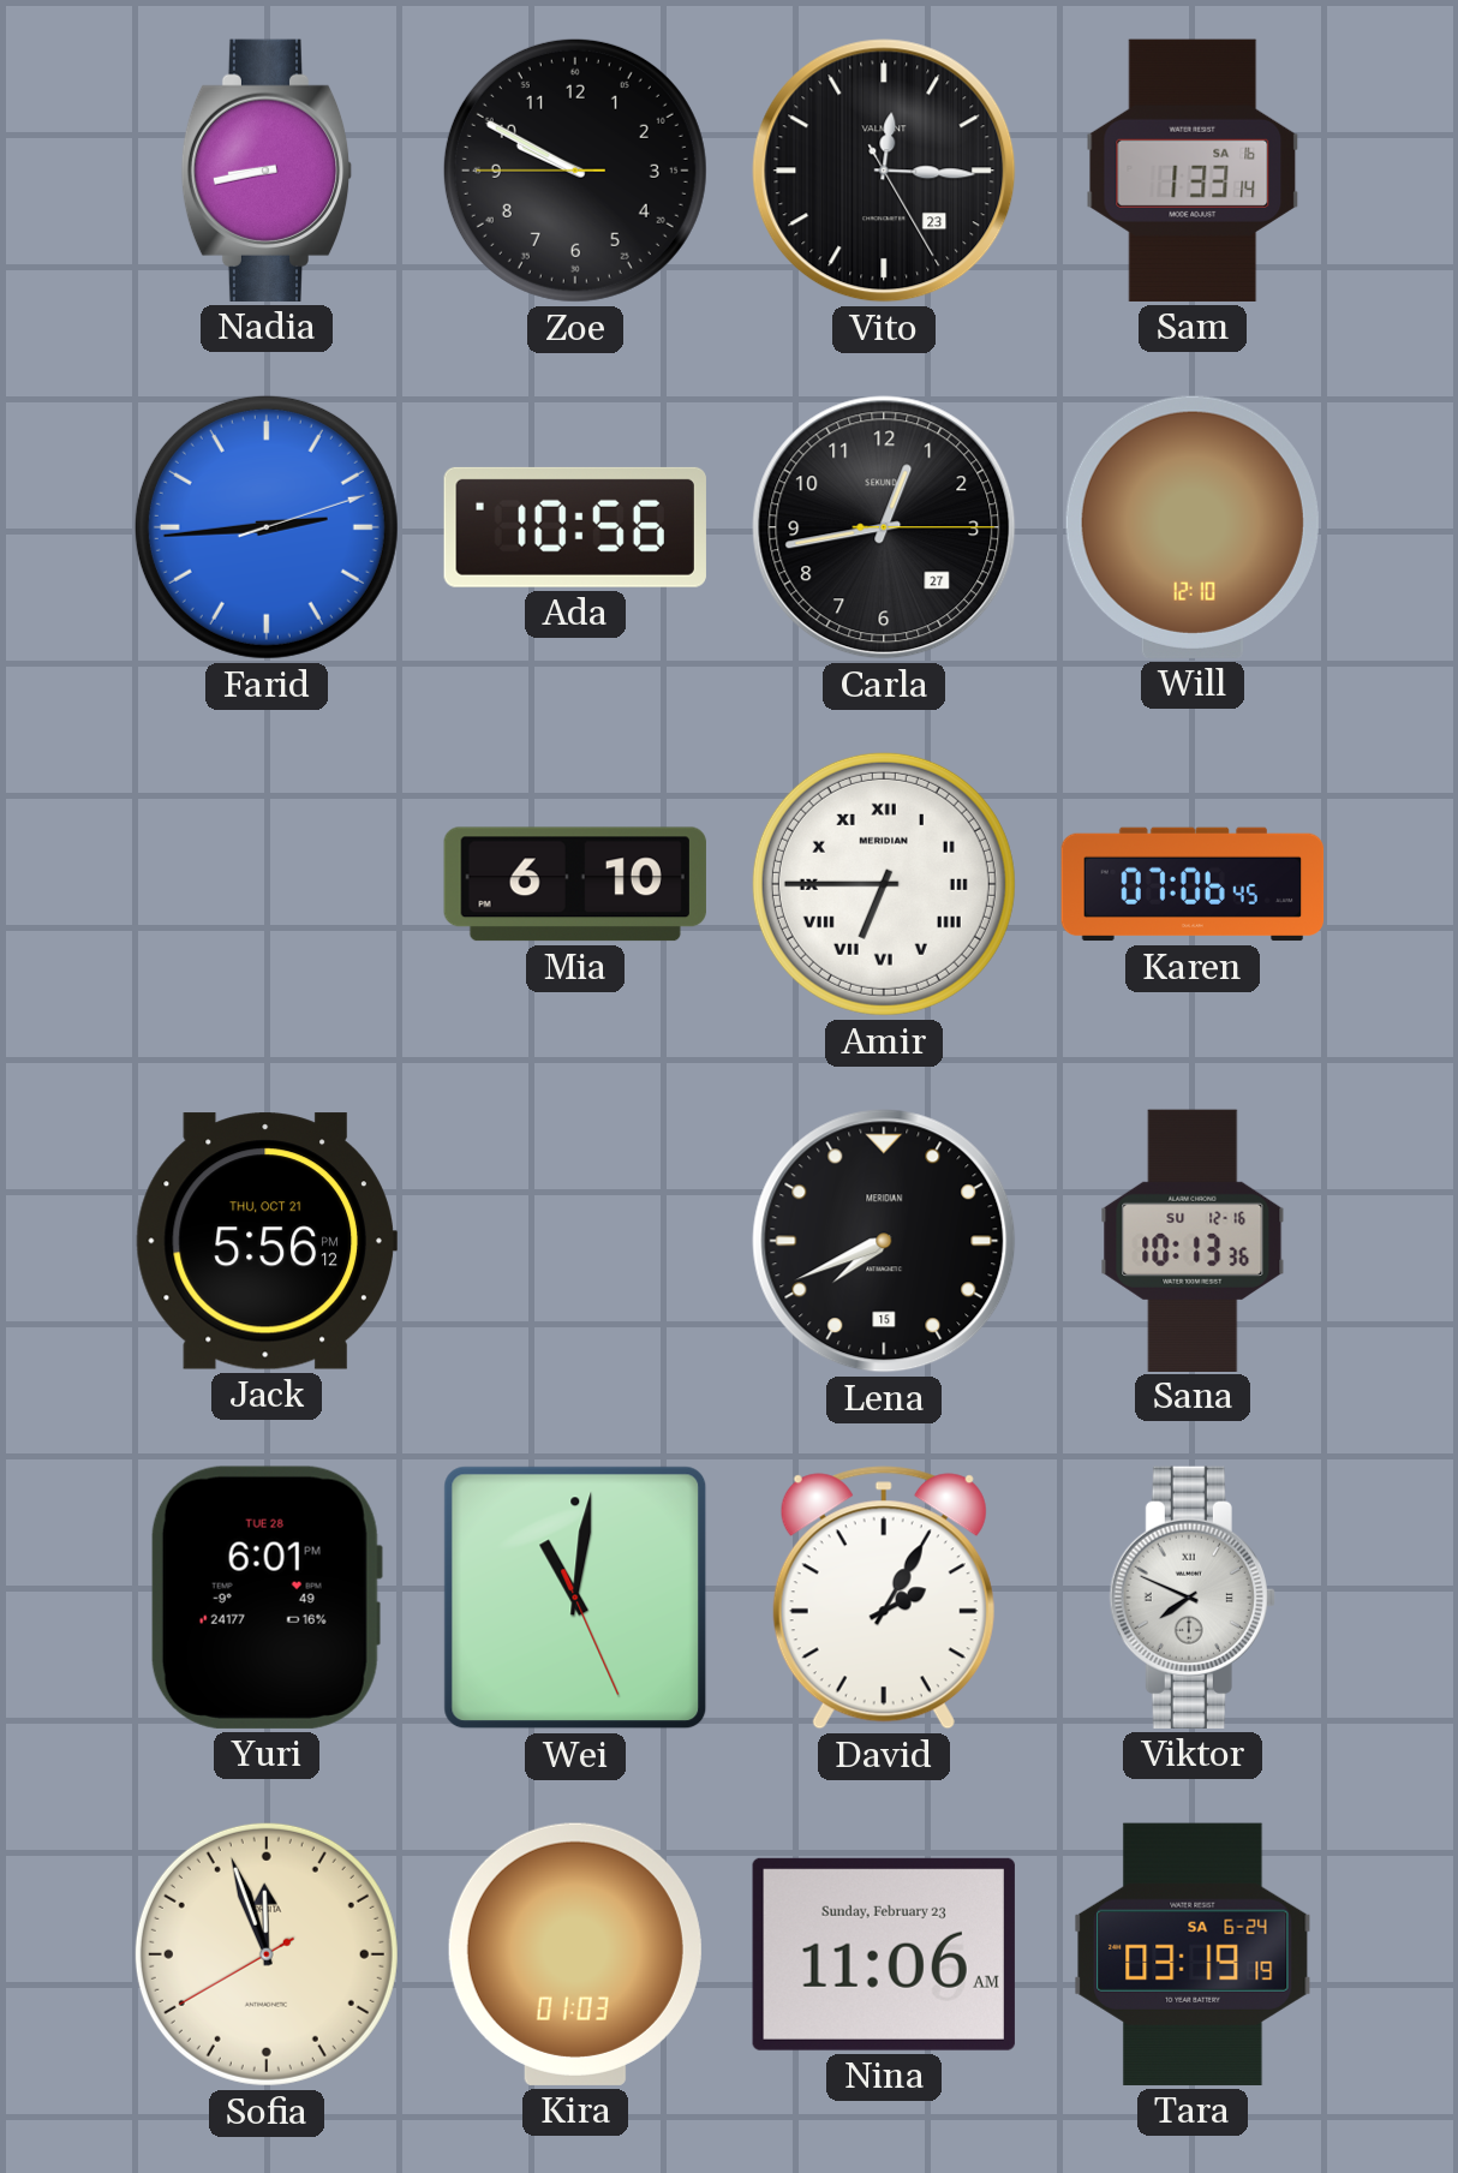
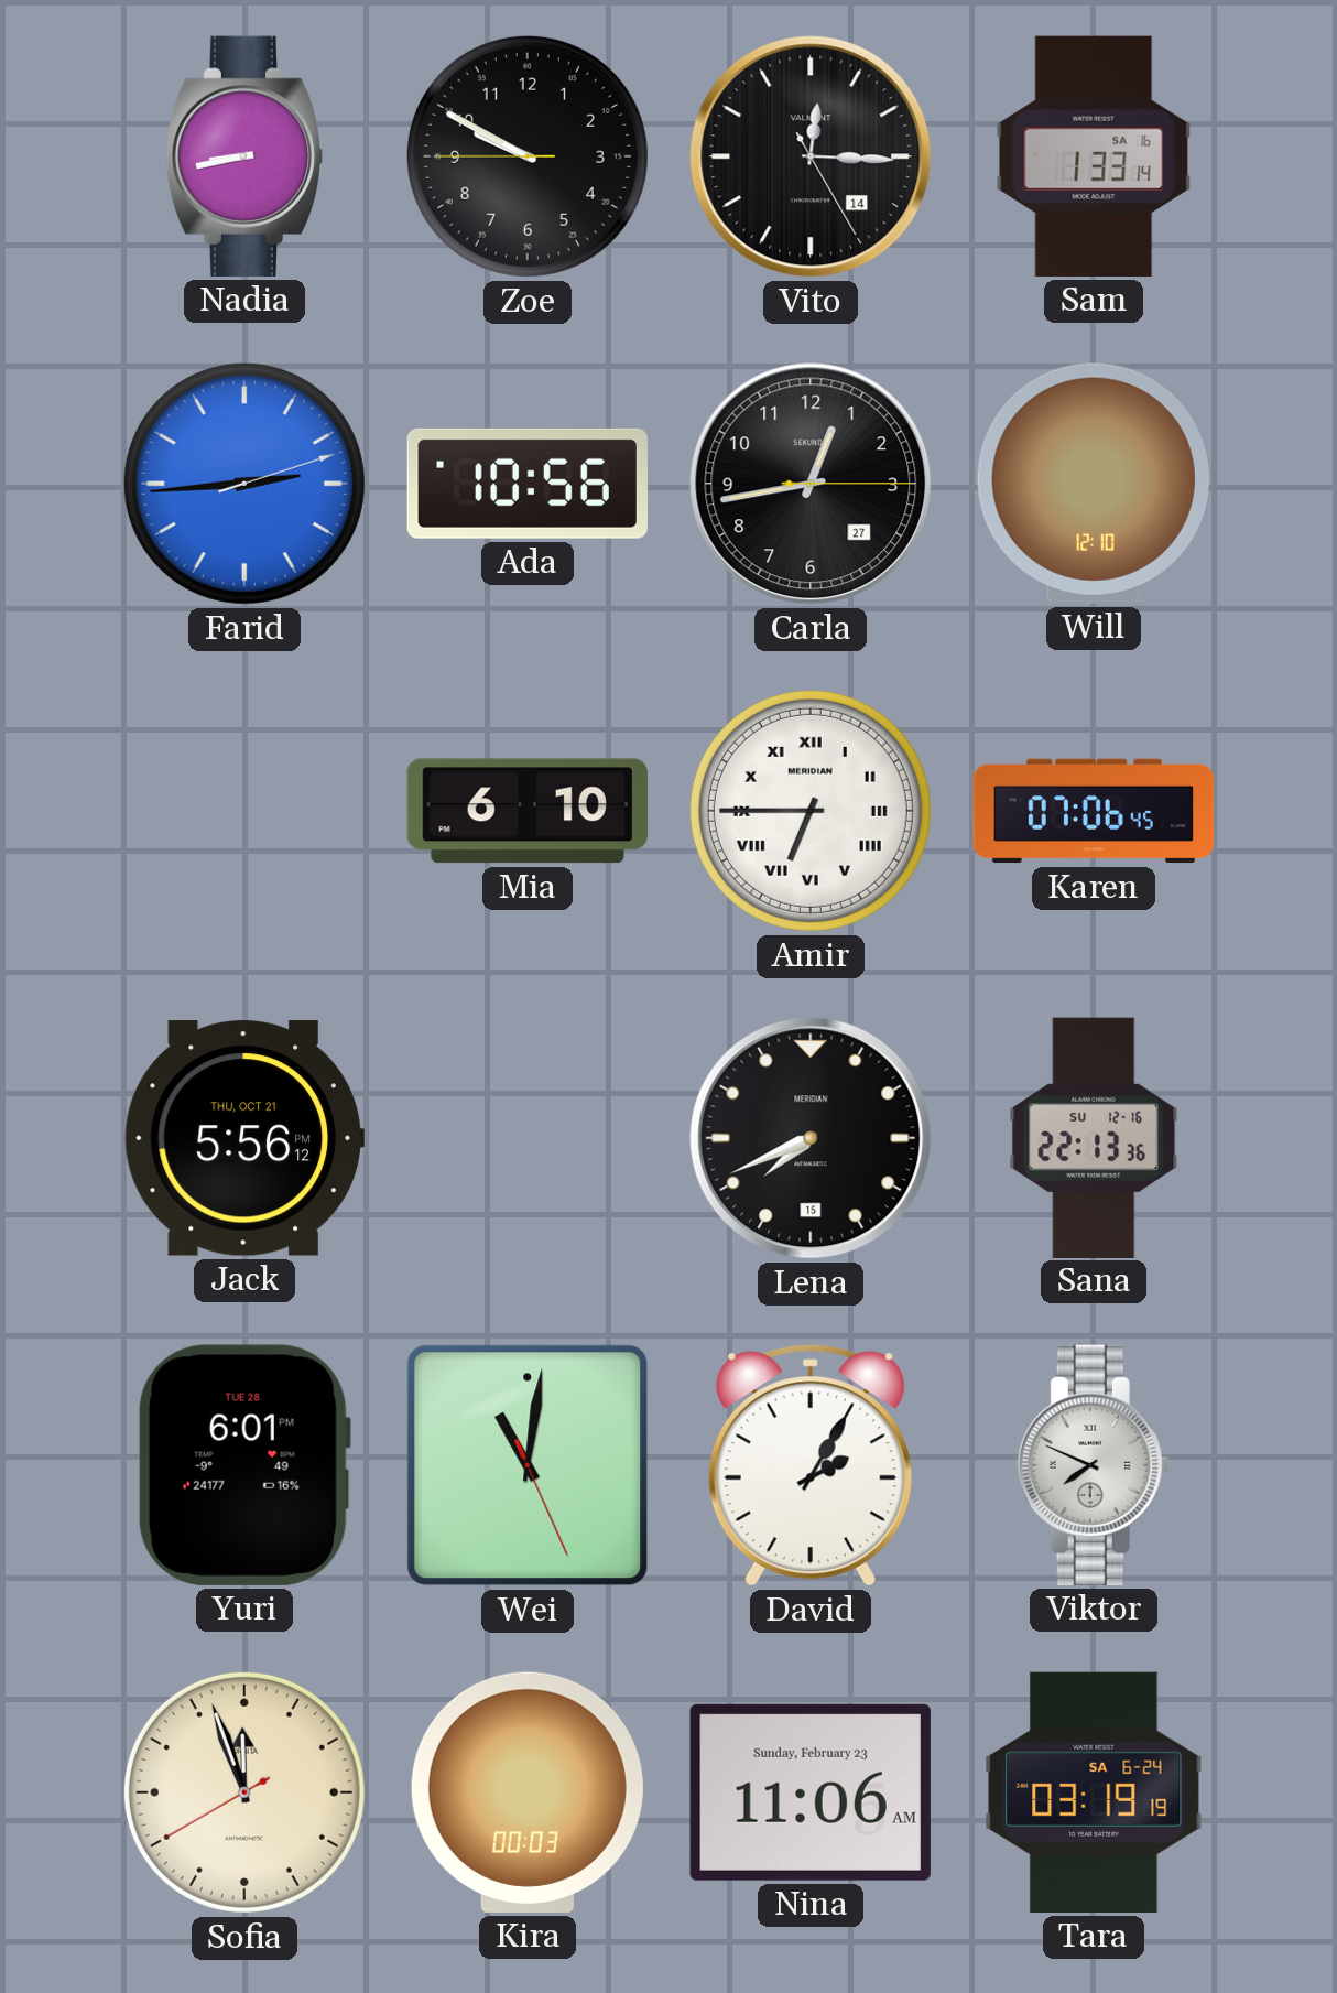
Vito date: 23 -> 14
Sana: 10:13 -> 22:13
Kira: 01:03 -> 00:03
